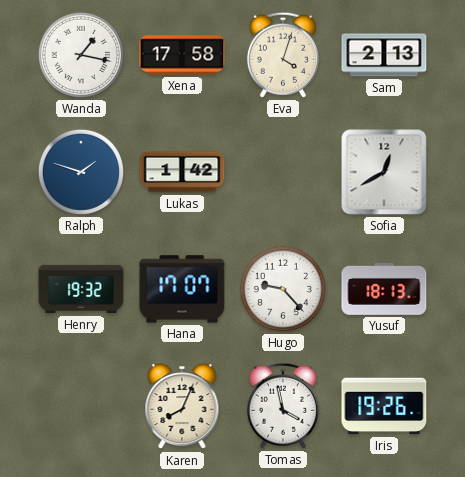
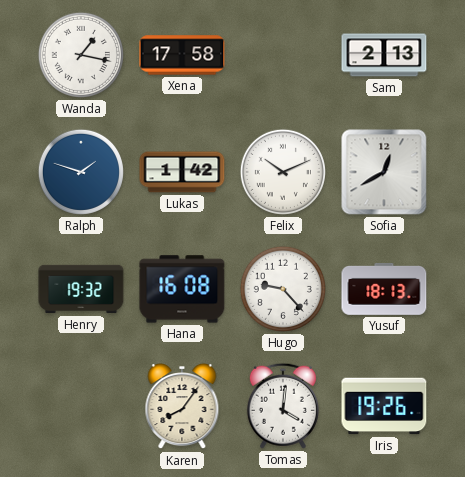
Eva: 4:03 -> none
Felix: none -> 10:11
Hana: 17:07 -> 16:08
Karen: 8:04 -> 8:06
Tomas: 3:58 -> 4:01
